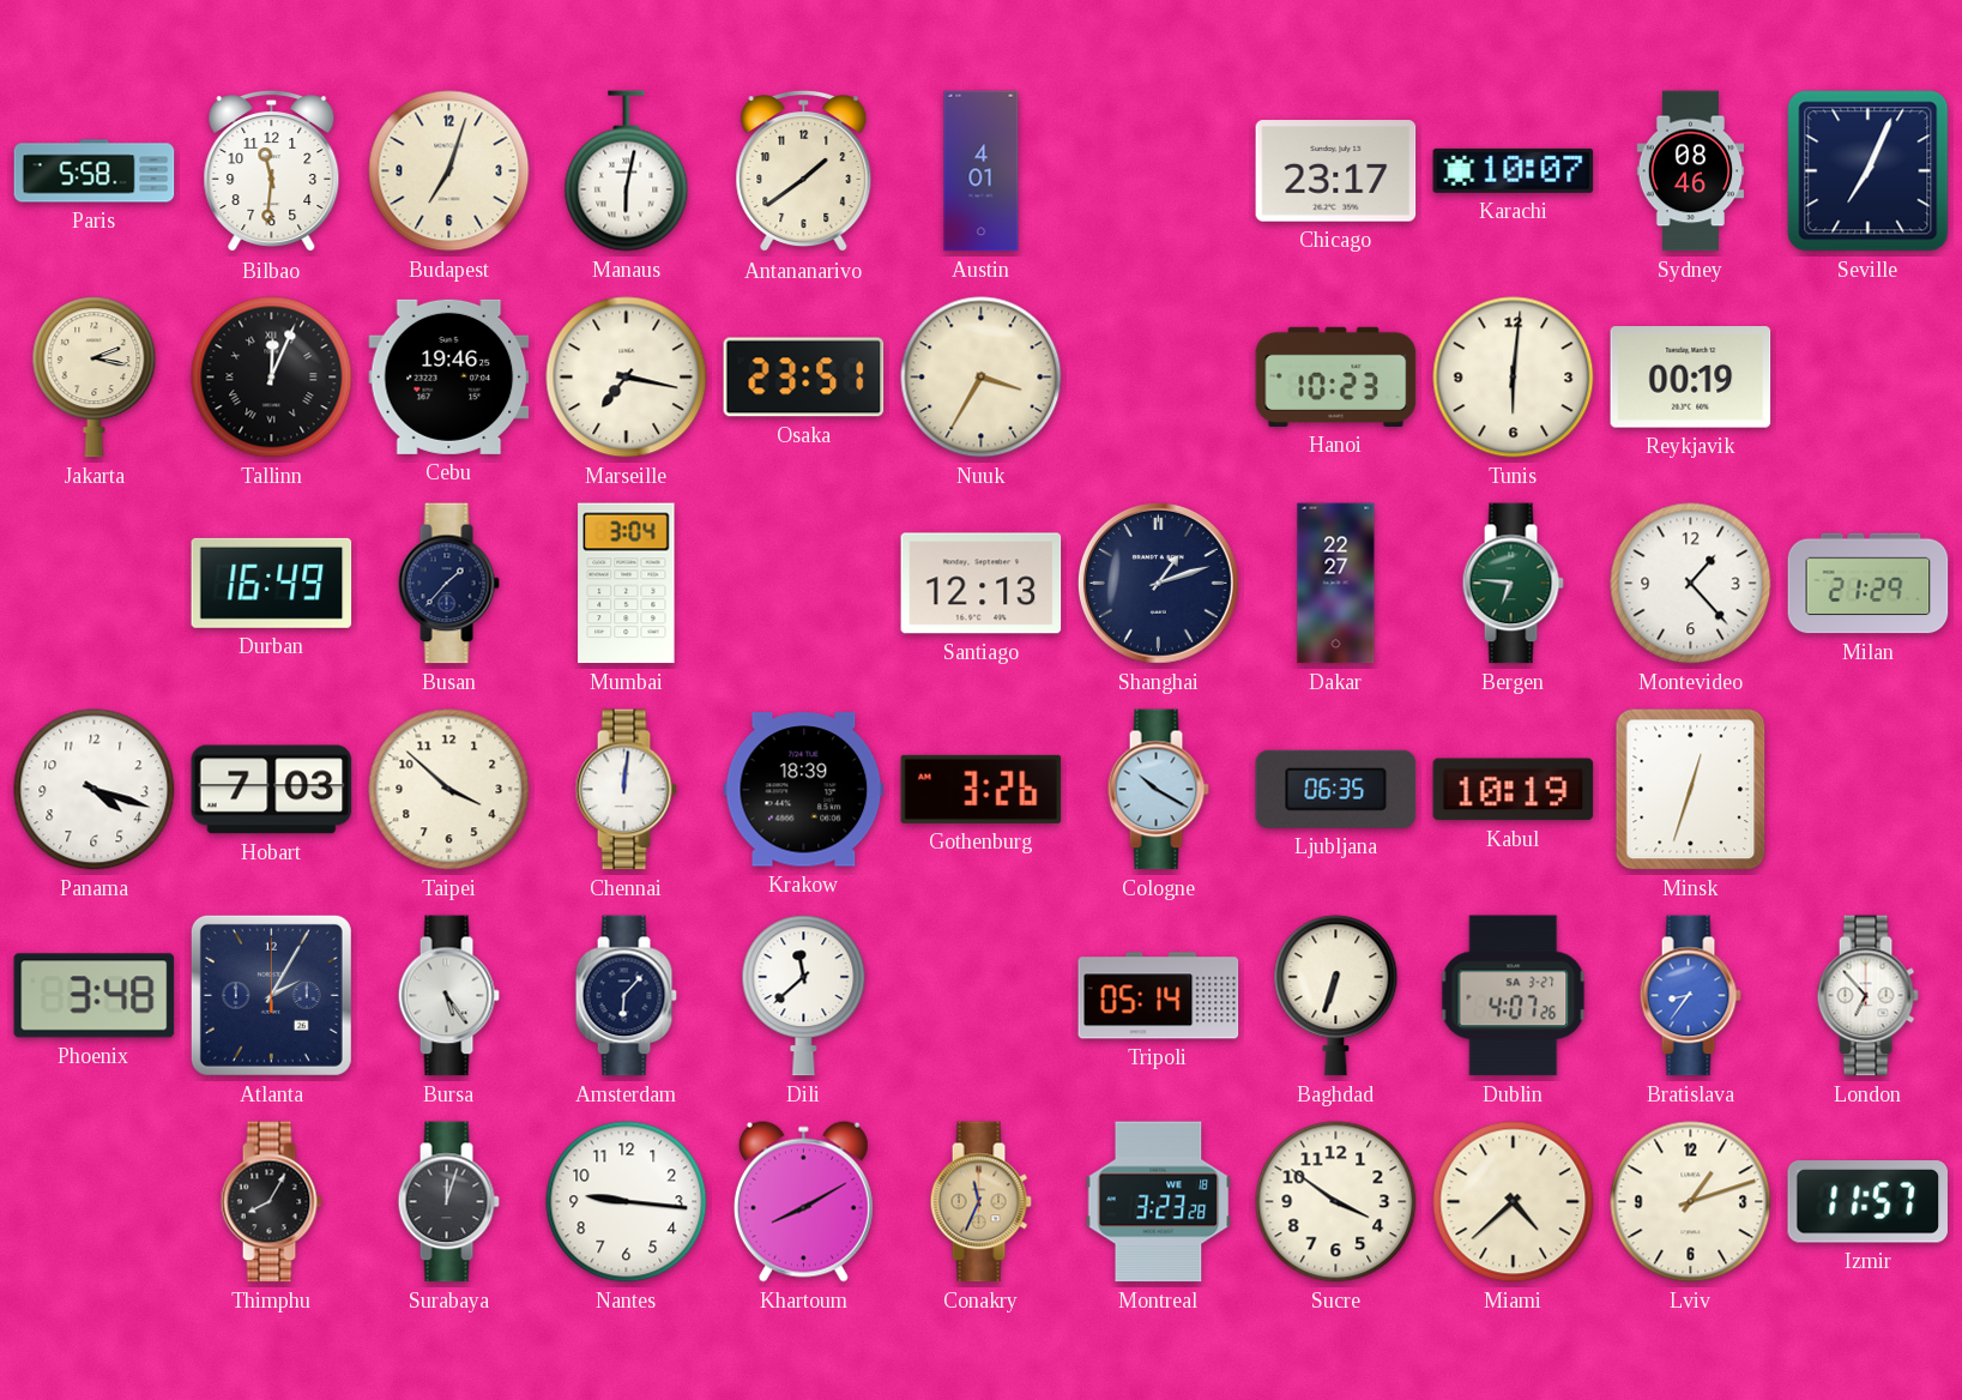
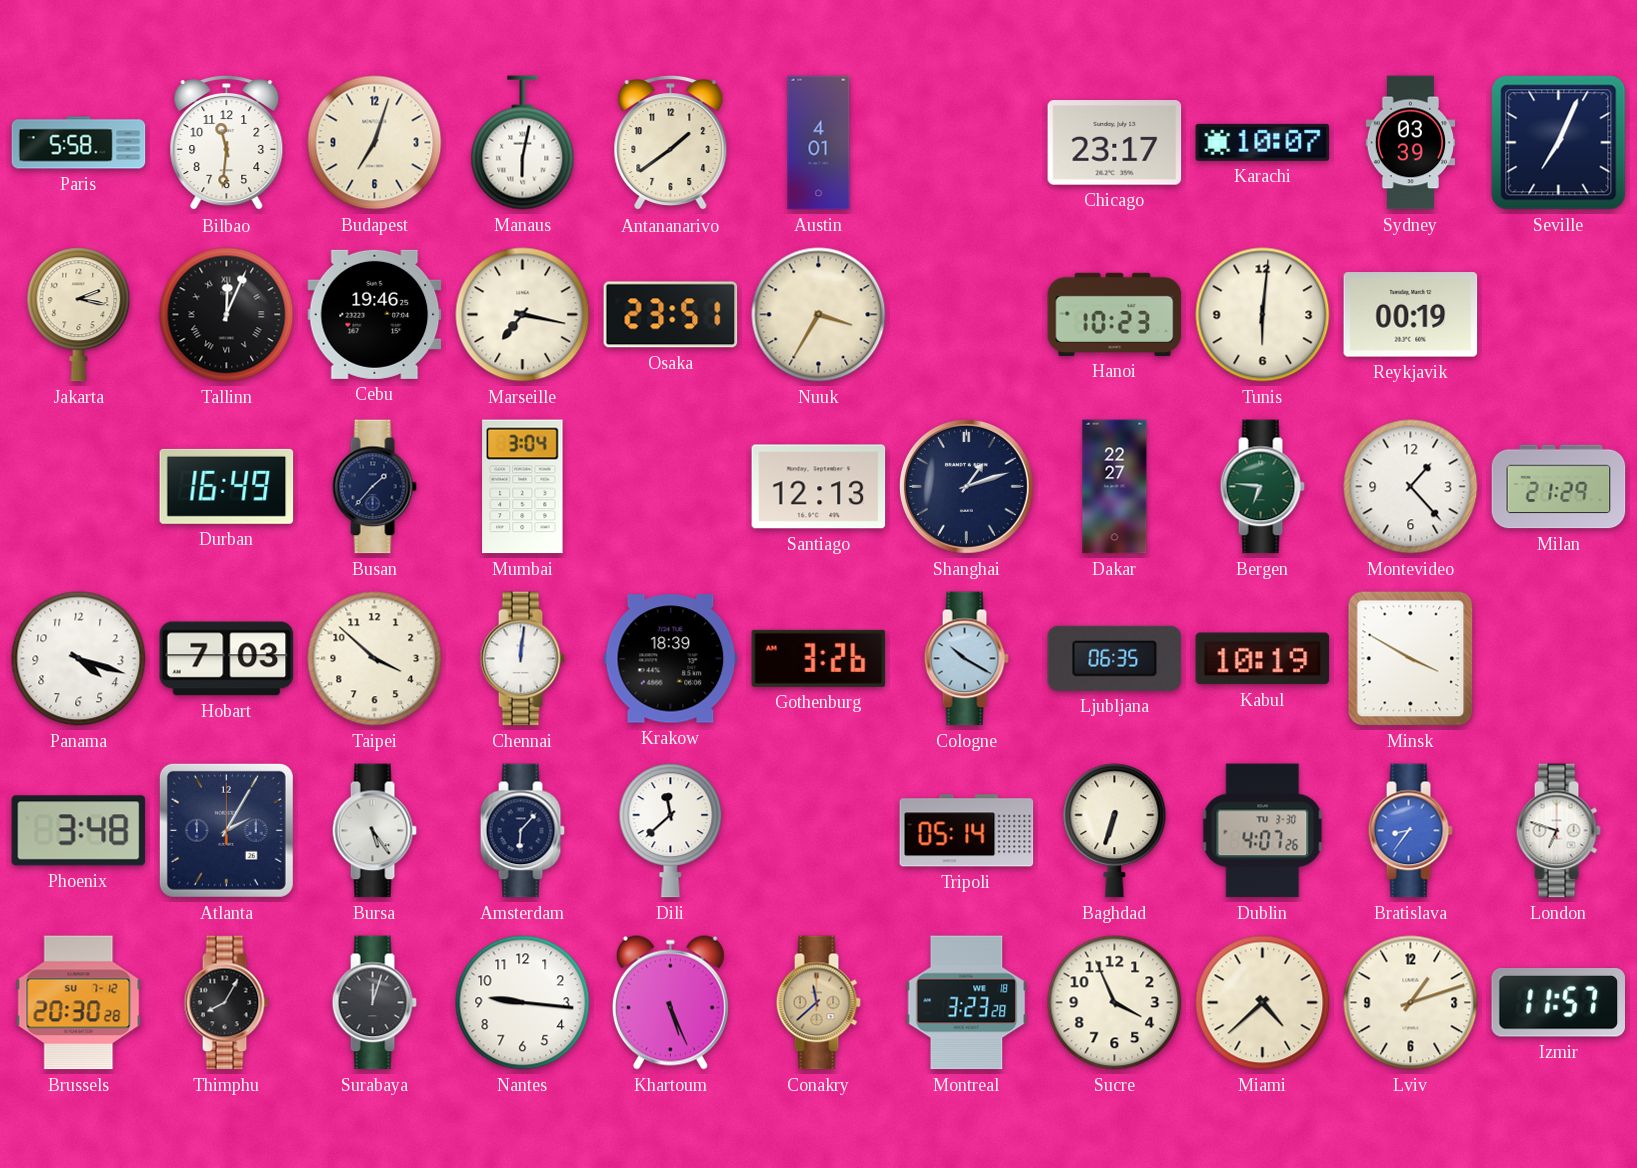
Sydney: 08:46 -> 03:39
Minsk: 12:33 -> 3:50
Dublin date: SA 3-27 -> TU 3-30
London: 6:53 -> 6:48
Brussels: none -> 20:30
Khartoum: 8:10 -> 5:26
Conakry: 11:34 -> 11:38
Sucre: 3:51 -> 3:56
